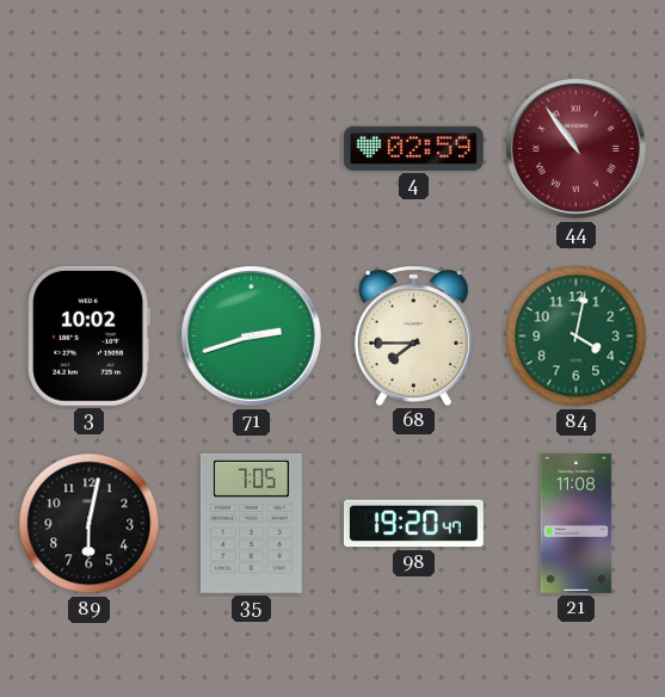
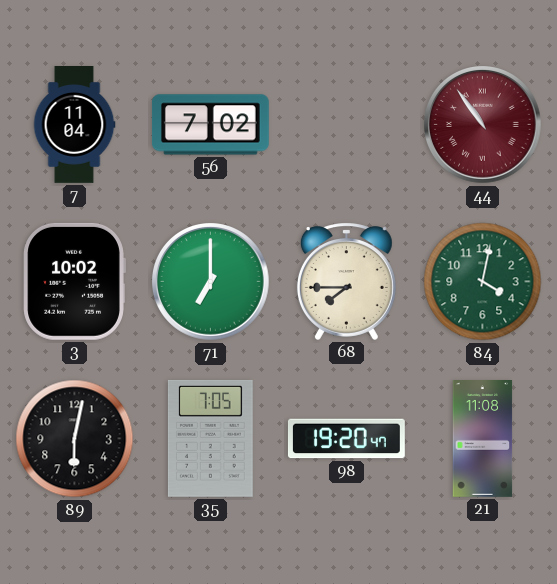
7: none -> 11:04
56: none -> 7:02
4: 02:59 -> none
71: 2:42 -> 7:00
